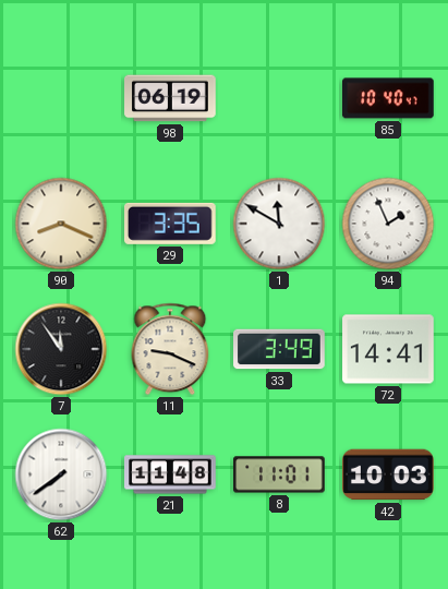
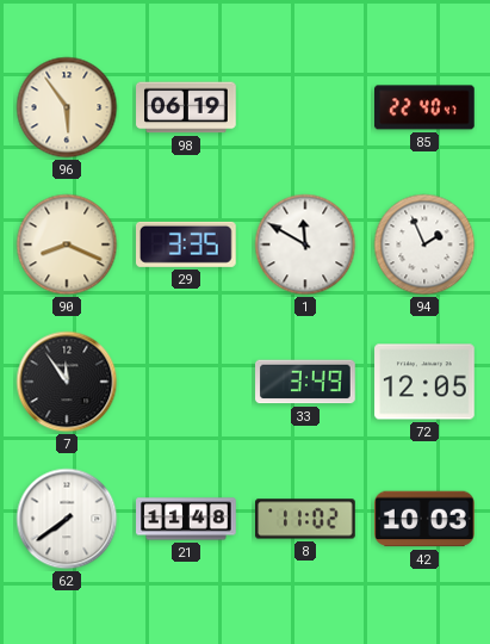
96: none -> 5:54
85: 10:40 -> 22:40
11: 9:19 -> none
72: 14:41 -> 12:05
8: 11:01 -> 11:02
